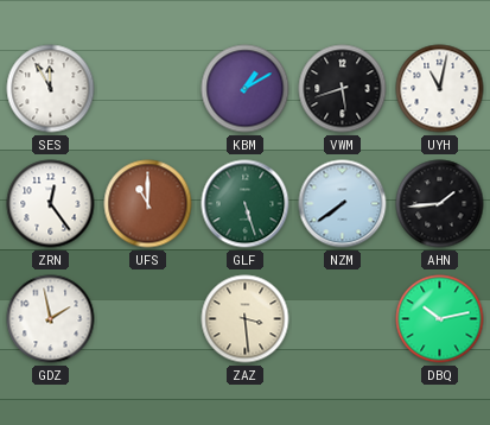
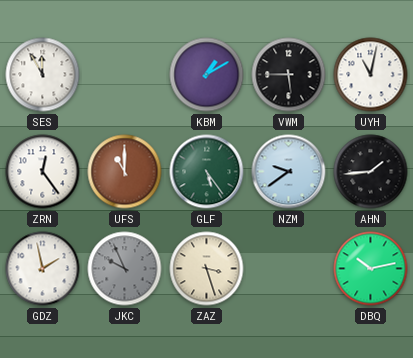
VWM: 5:42 -> 5:45
GLF: 5:27 -> 5:24
NZM: 7:39 -> 9:39
JKC: none -> 9:56
ZAZ: 3:29 -> 3:27
